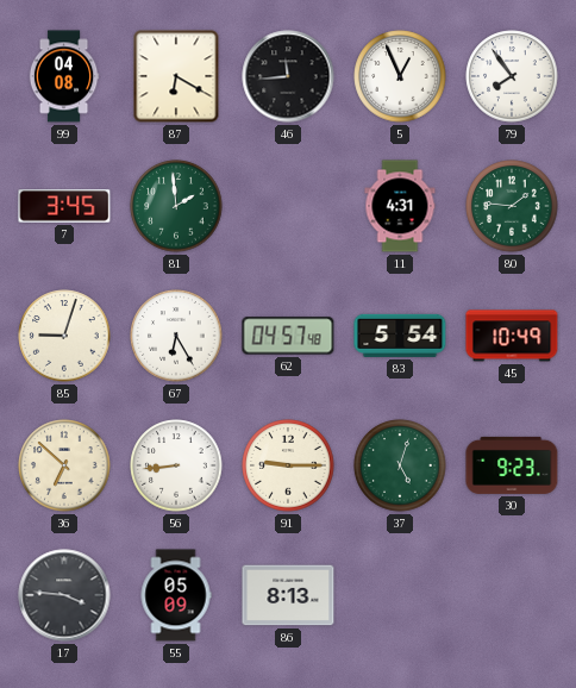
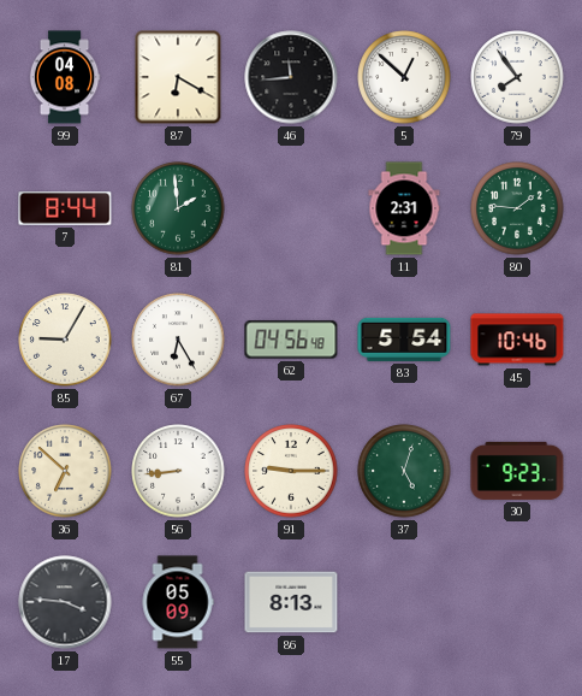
5: 12:56 -> 12:52
7: 3:45 -> 8:44
11: 4:31 -> 2:31
85: 9:03 -> 9:05
62: 04:57 -> 04:56
45: 10:49 -> 10:46
